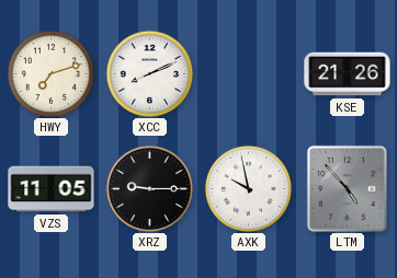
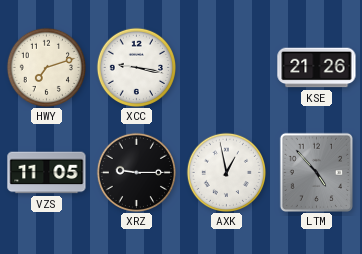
XCC: 8:11 -> 9:17
AXK: 9:58 -> 12:58
